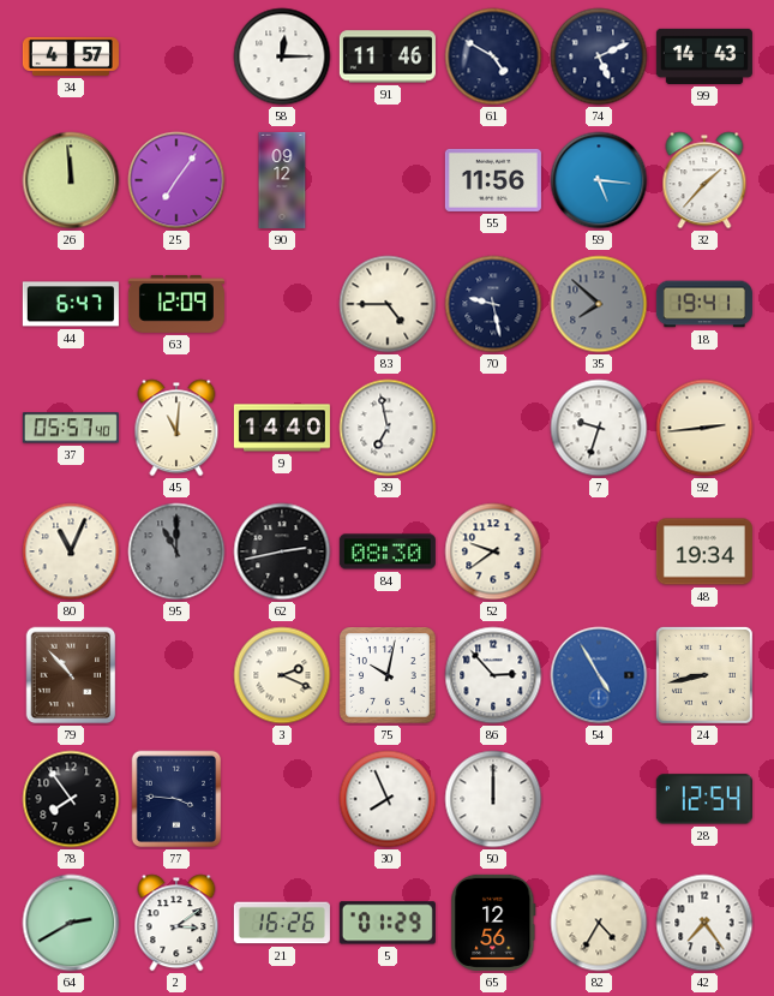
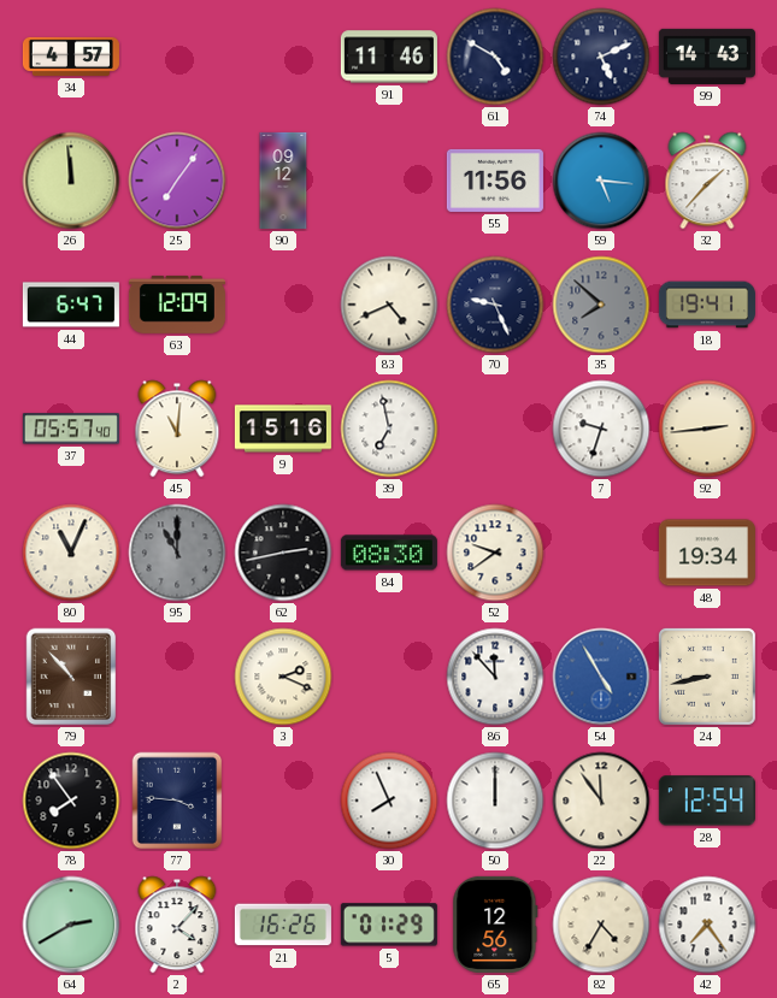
58: 12:15 -> none
83: 4:45 -> 4:41
70: 9:28 -> 9:26
9: 14:40 -> 15:16
75: 10:02 -> none
86: 2:53 -> 11:53
22: none -> 11:54
2: 3:09 -> 4:07
